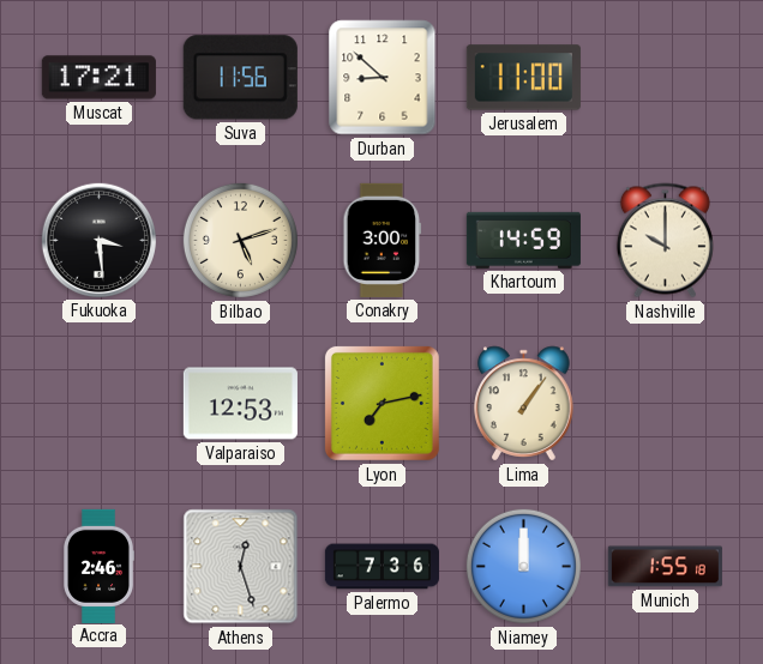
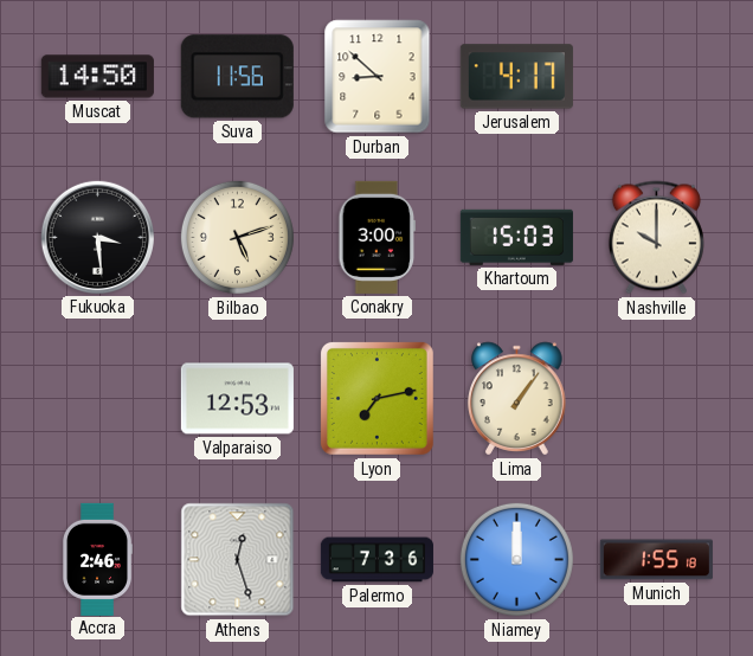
Muscat: 17:21 -> 14:50
Jerusalem: 11:00 -> 4:17
Khartoum: 14:59 -> 15:03
